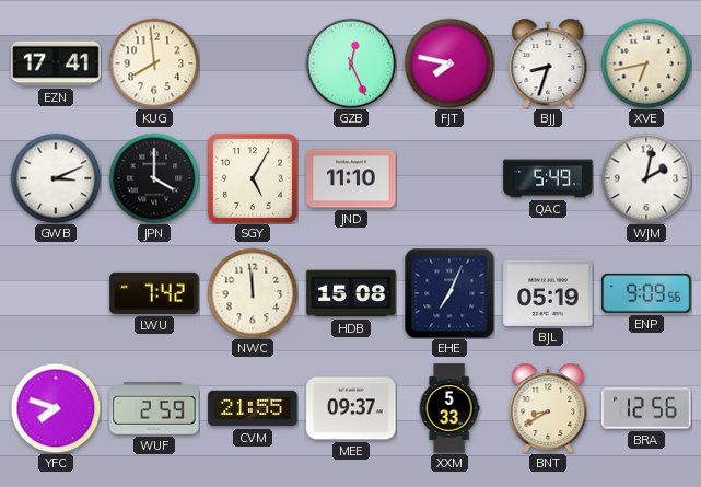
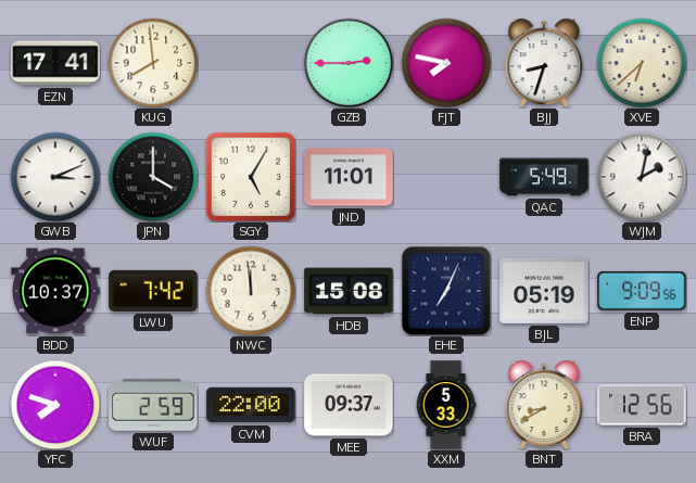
GZB: 12:26 -> 2:45
XVE: 6:43 -> 6:38
JND: 11:10 -> 11:01
BDD: none -> 10:37
CVM: 21:55 -> 22:00
